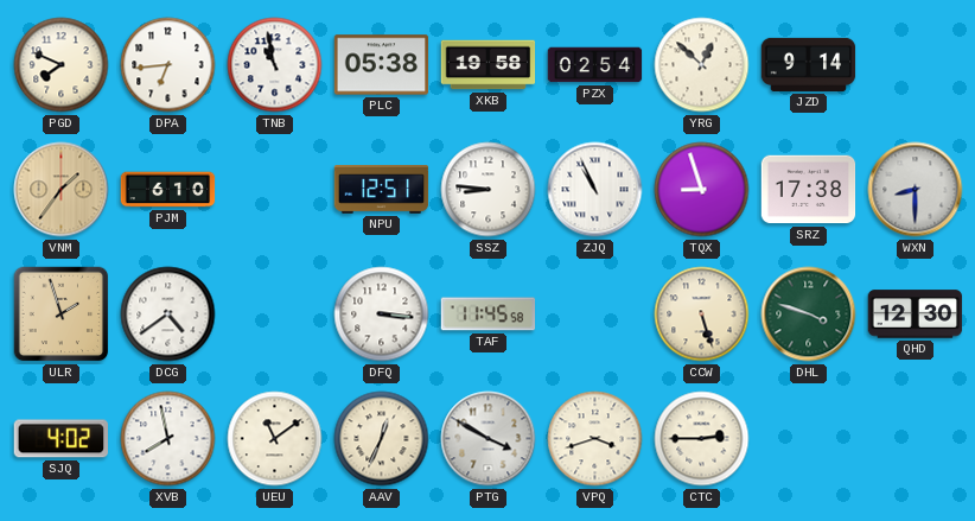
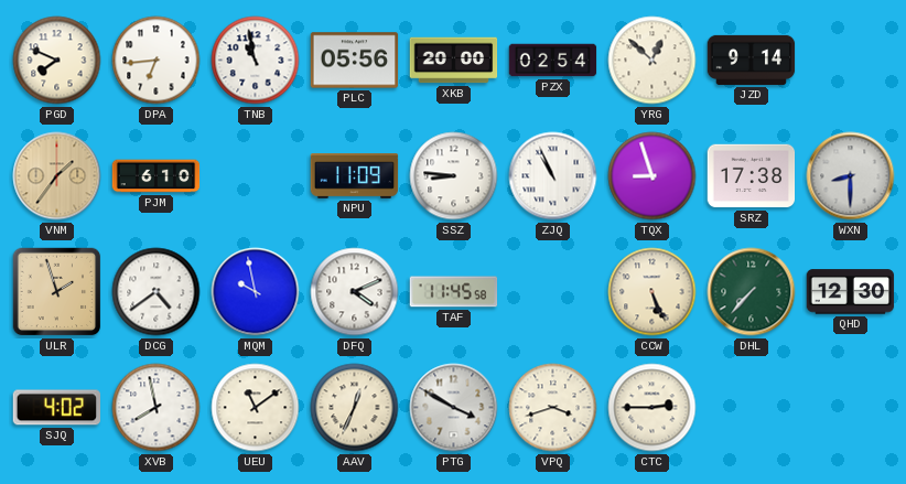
PLC: 05:38 -> 05:56
XKB: 19:58 -> 20:00
NPU: 12:51 -> 11:09
MQM: none -> 9:58
DFQ: 3:16 -> 4:11
CCW: 5:27 -> 5:26
DHL: 3:48 -> 7:37
